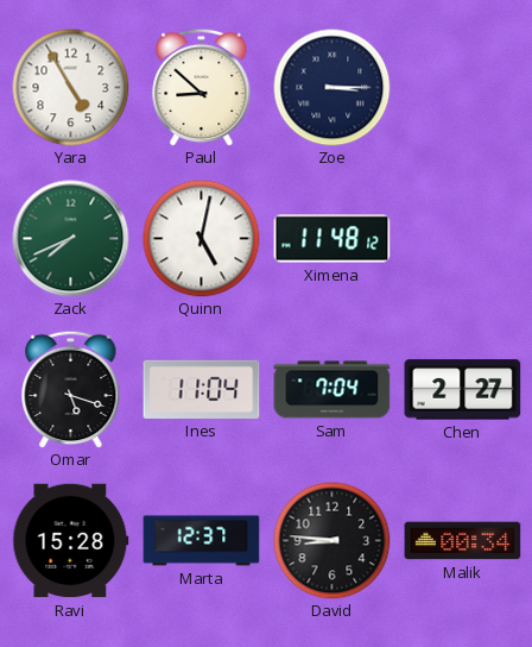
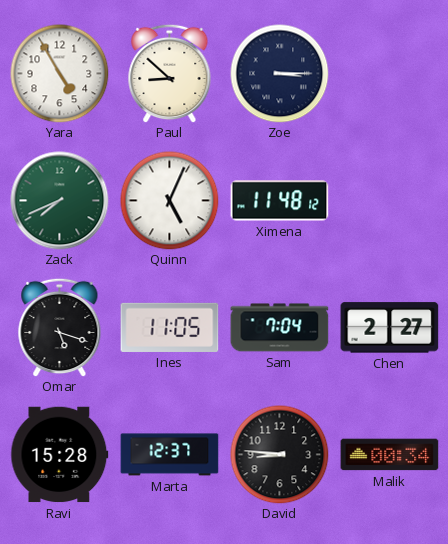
Quinn: 5:02 -> 5:04
Ines: 11:04 -> 11:05
